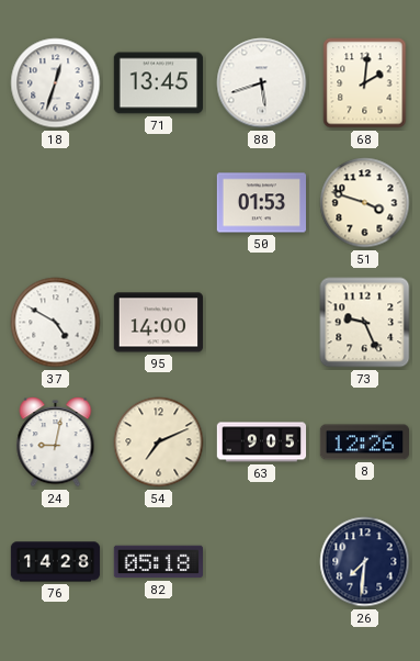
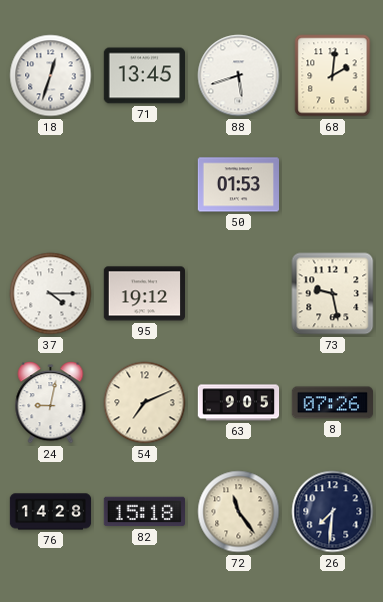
51: 3:48 -> none
37: 4:50 -> 4:15
95: 14:00 -> 19:12
73: 9:26 -> 9:28
8: 12:26 -> 07:26
82: 05:18 -> 15:18
72: none -> 11:24
